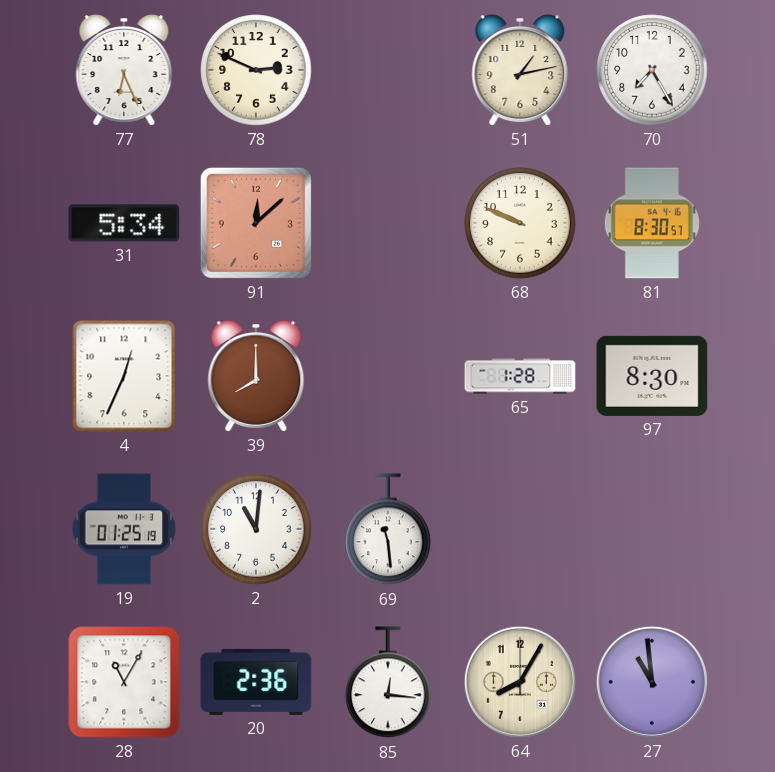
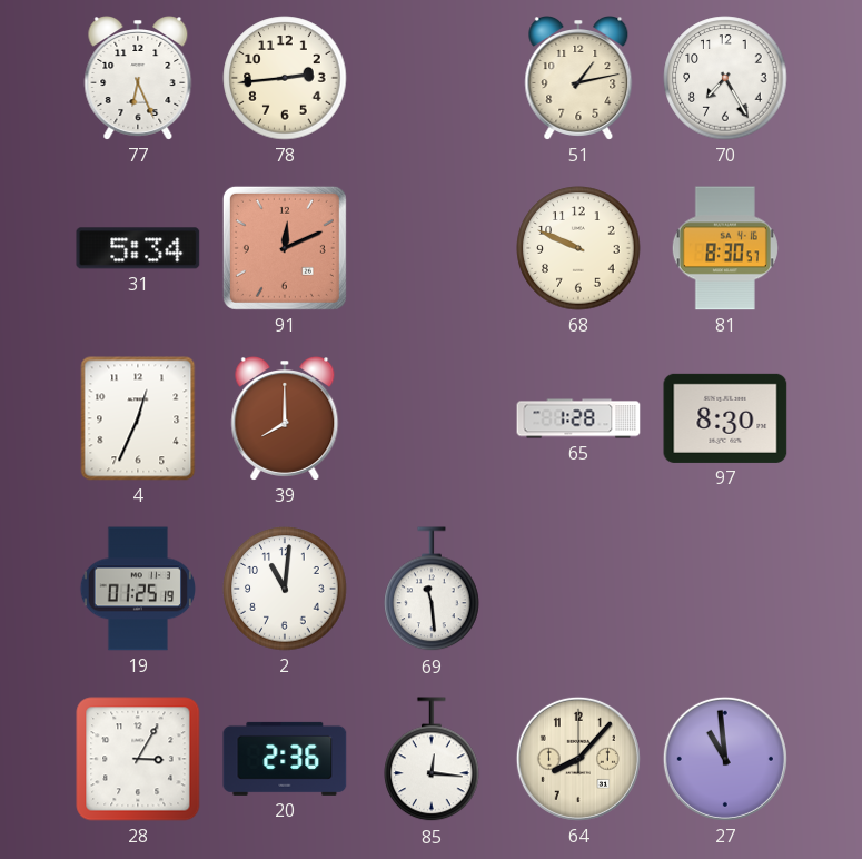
78: 2:49 -> 2:44
91: 12:08 -> 12:11
28: 11:05 -> 3:05
64: 8:05 -> 8:07
